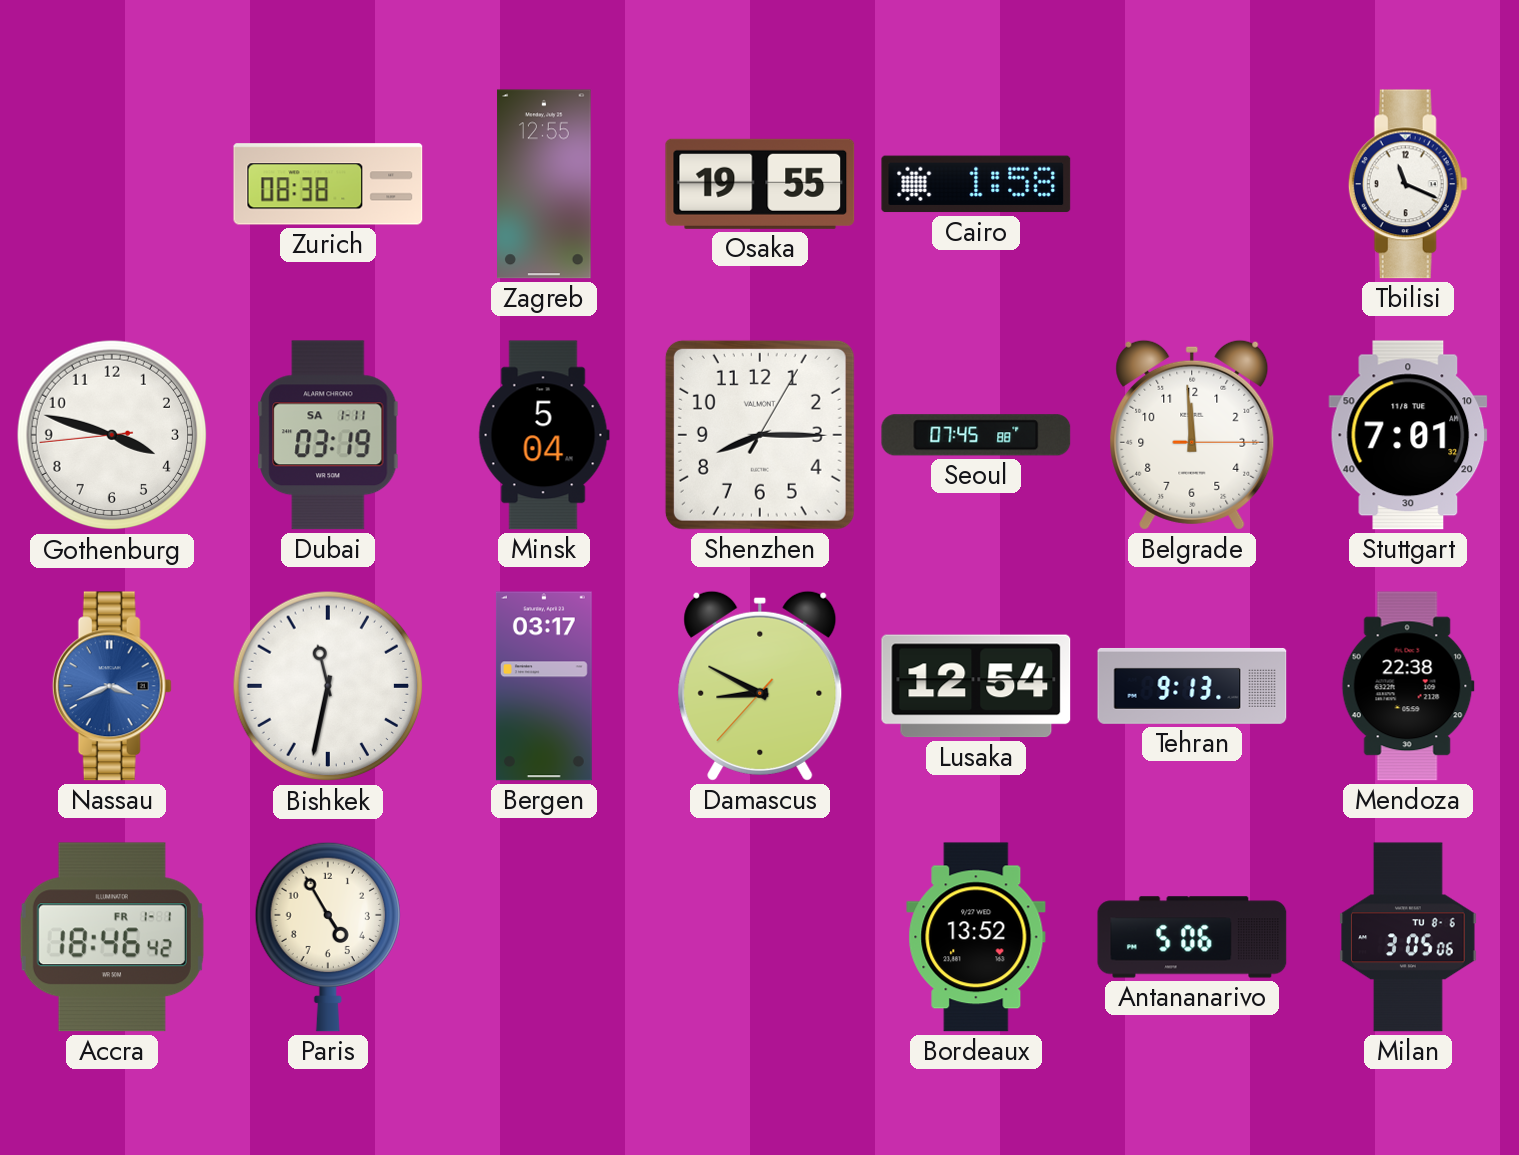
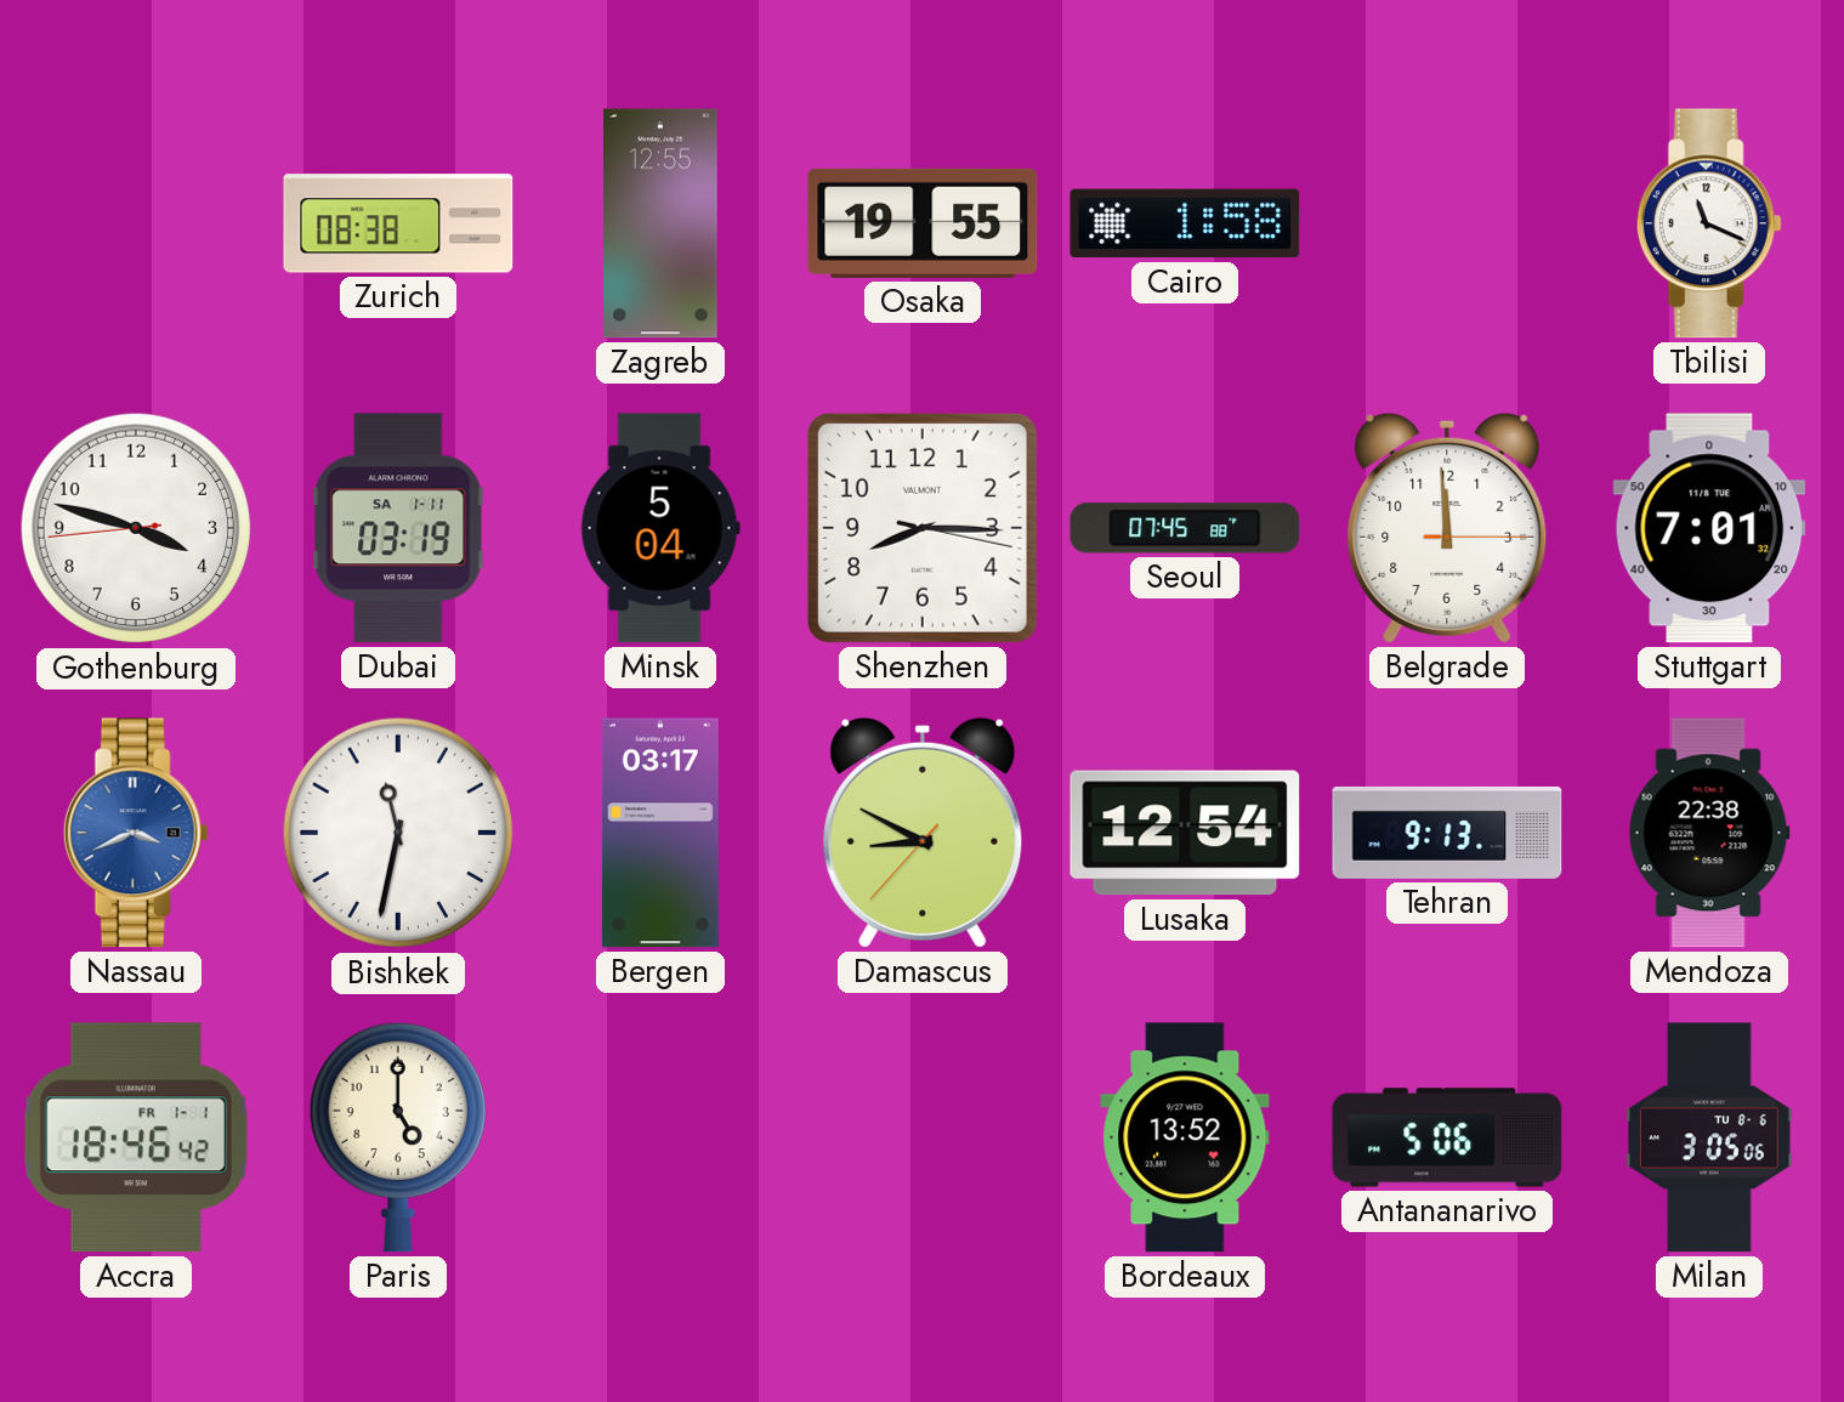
Shenzhen: 8:15:05 -> 8:15:17
Paris: 4:55 -> 5:00
